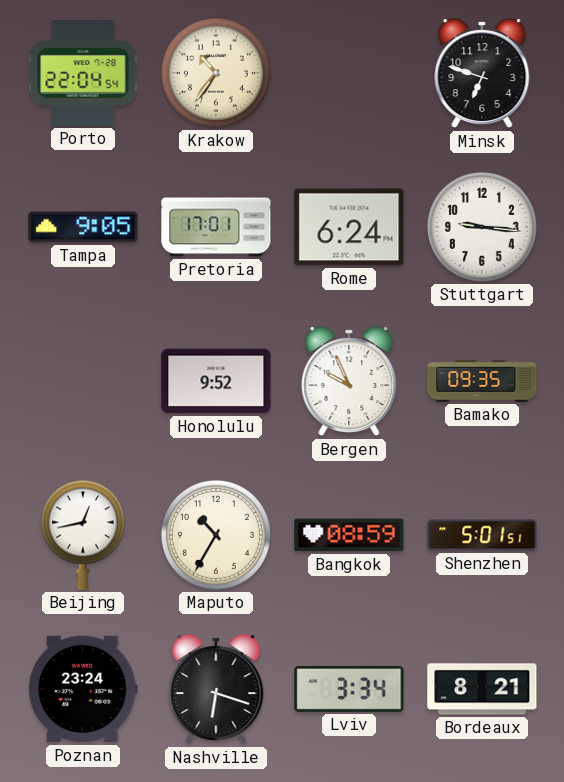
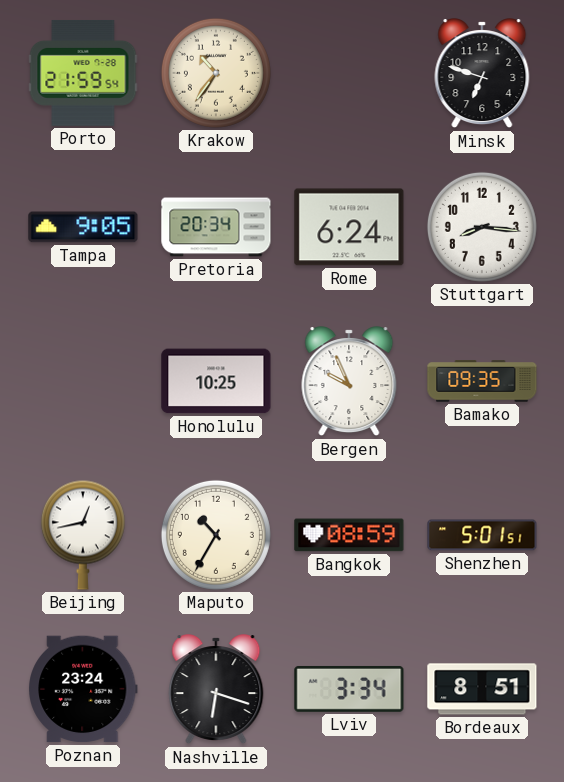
Porto: 22:04 -> 21:59
Pretoria: 17:01 -> 20:34
Stuttgart: 9:16 -> 8:16
Honolulu: 9:52 -> 10:25
Bordeaux: 8:21 -> 8:51
